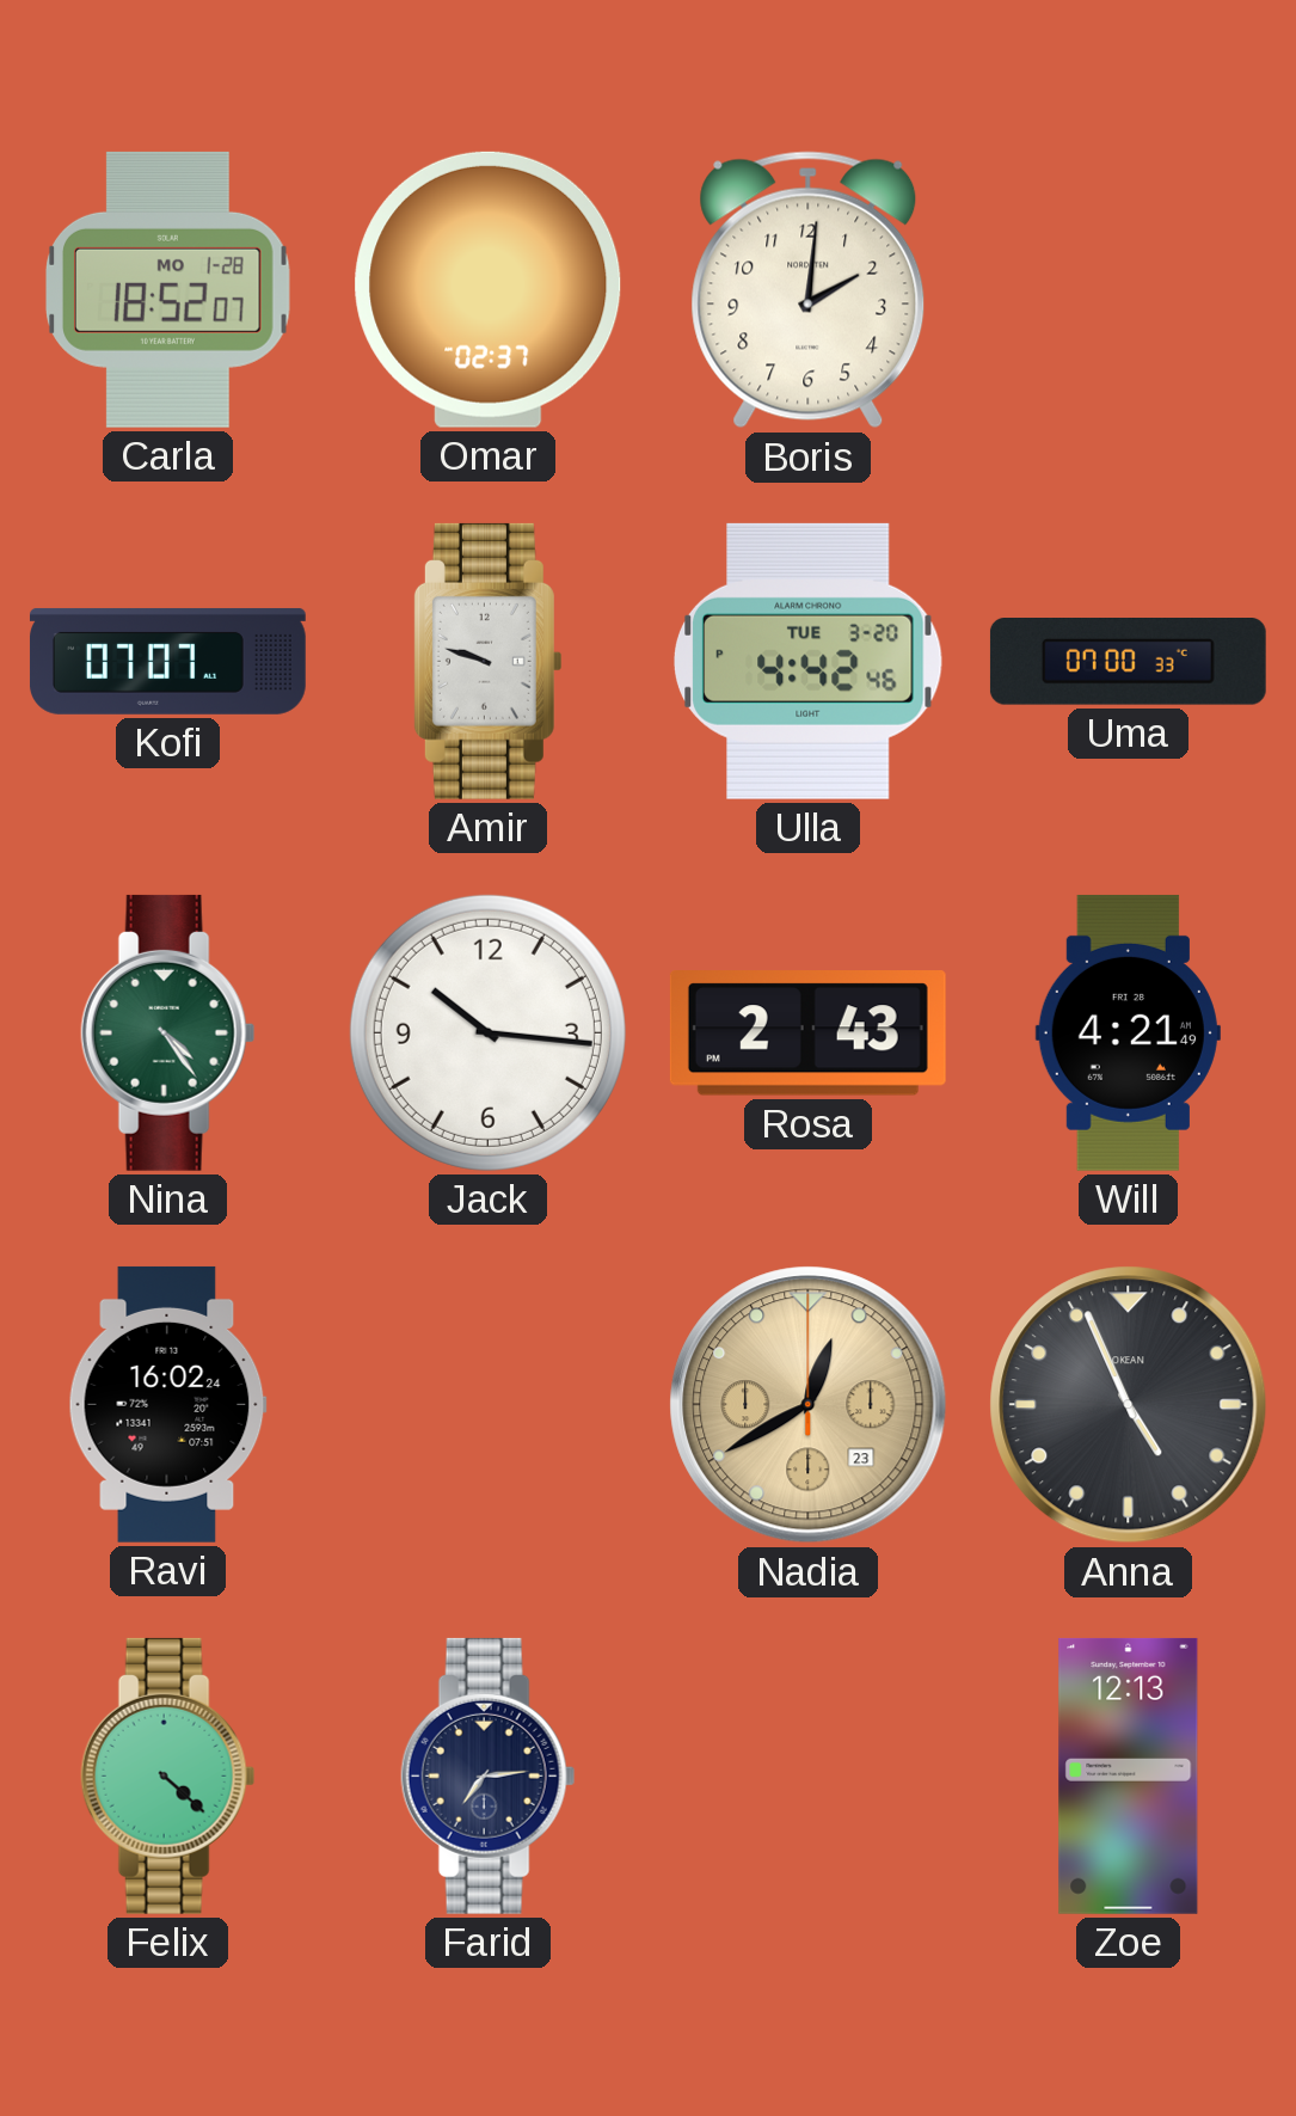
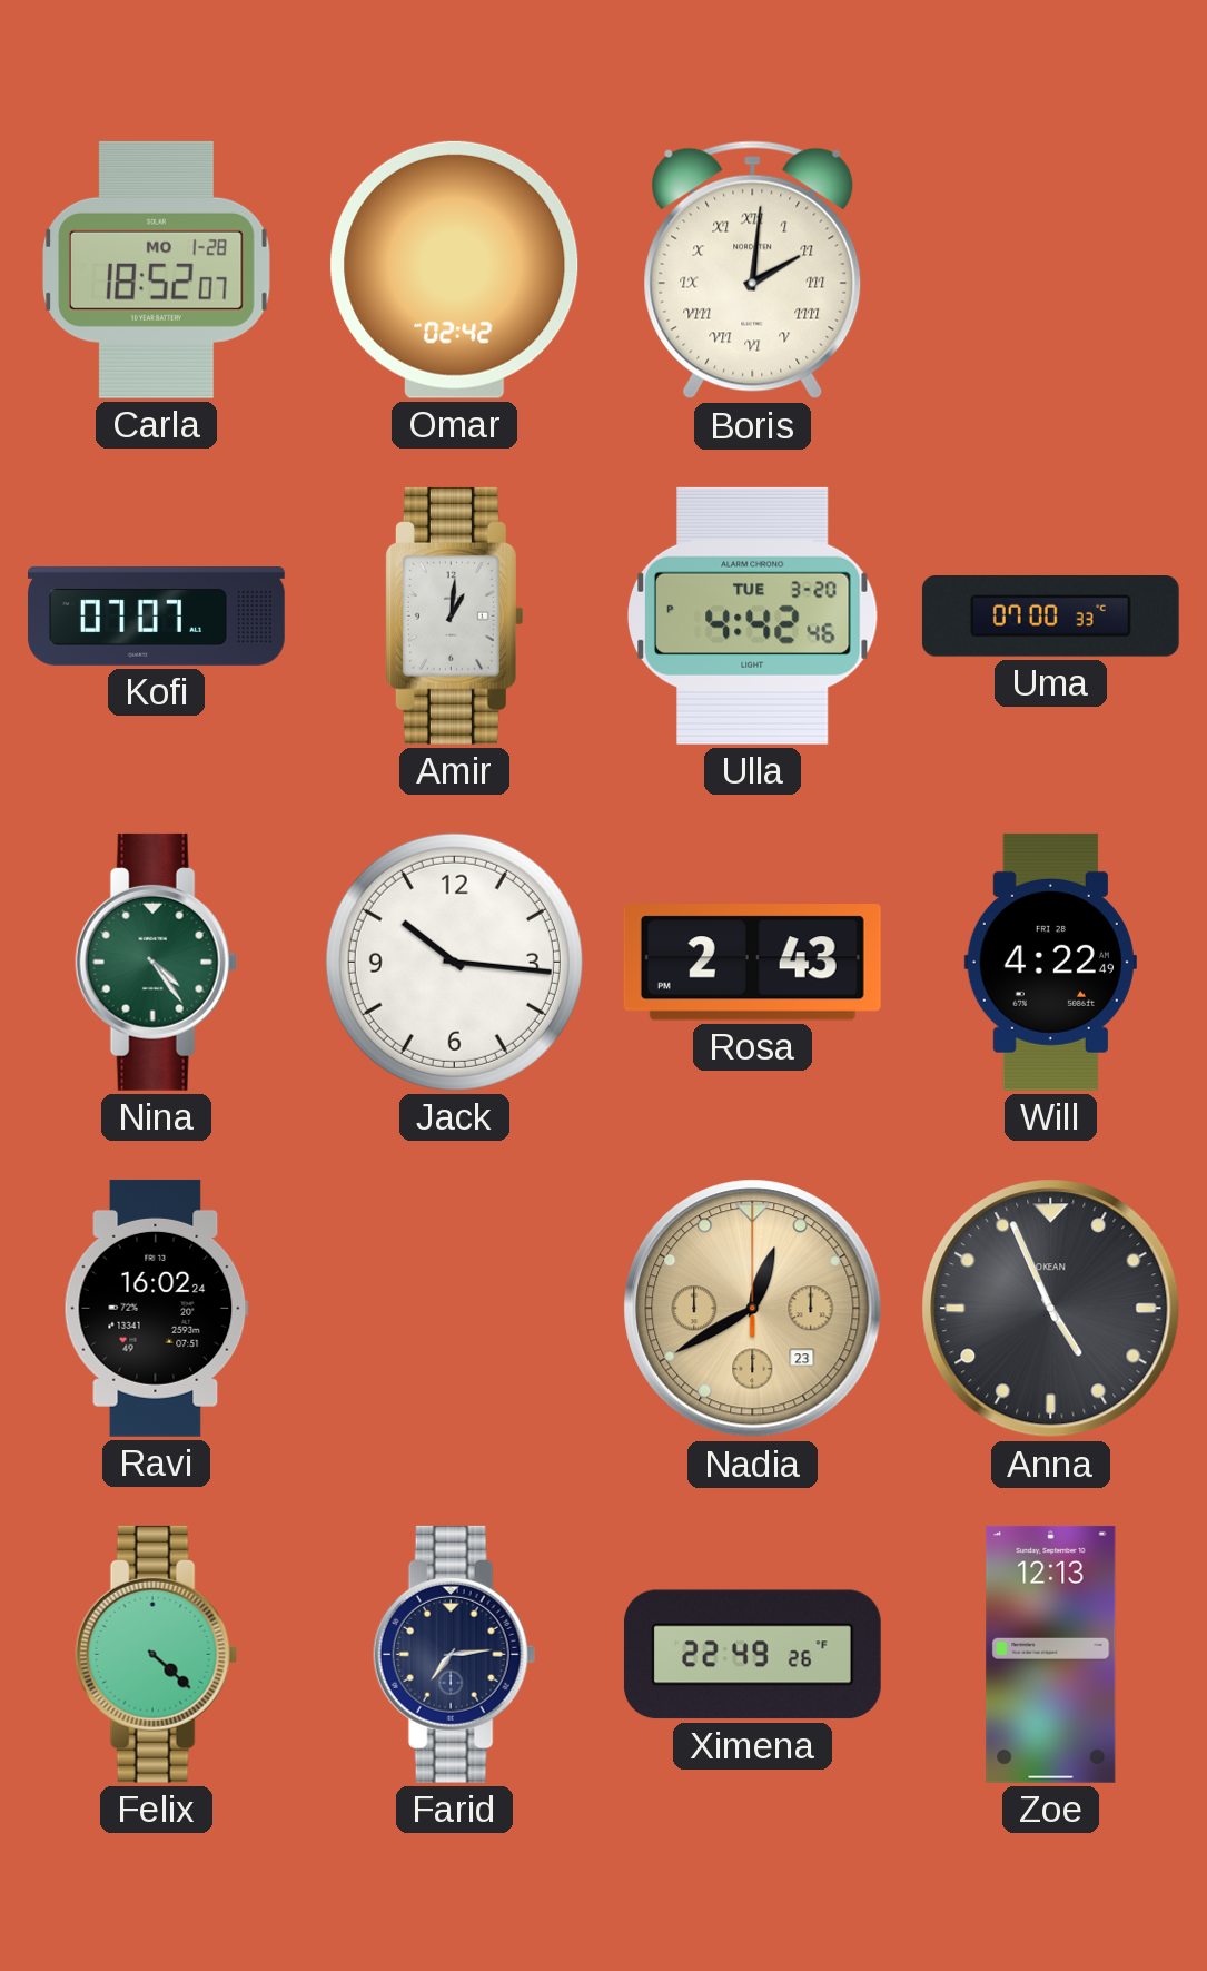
Omar: 02:37 -> 02:42
Boris numerals: Arabic -> Roman
Amir: 9:48 -> 1:01
Will: 4:21 -> 4:22
Ximena: none -> 22:49
